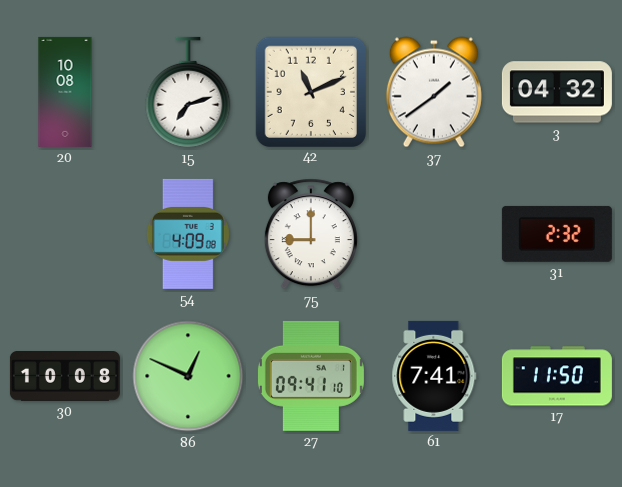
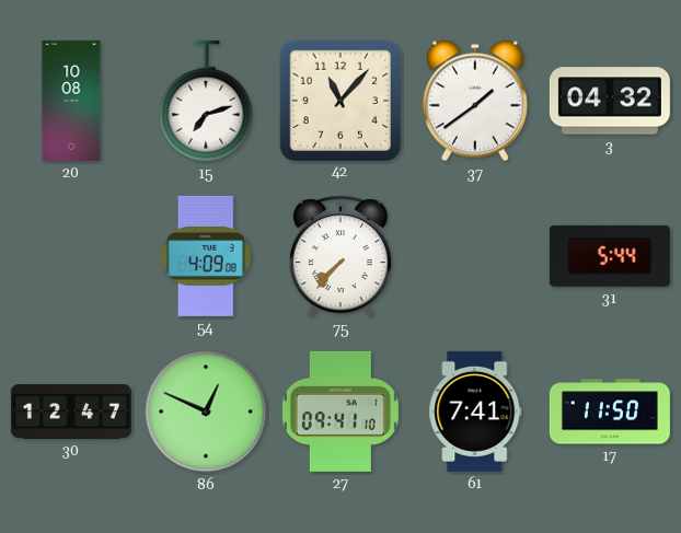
42: 11:11 -> 11:07
75: 9:00 -> 7:37
31: 2:32 -> 5:44
30: 10:08 -> 12:47
